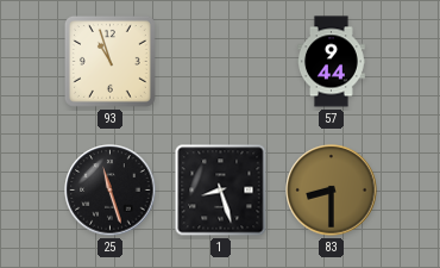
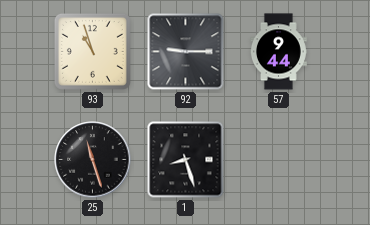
92: none -> 9:15
83: 8:30 -> none
